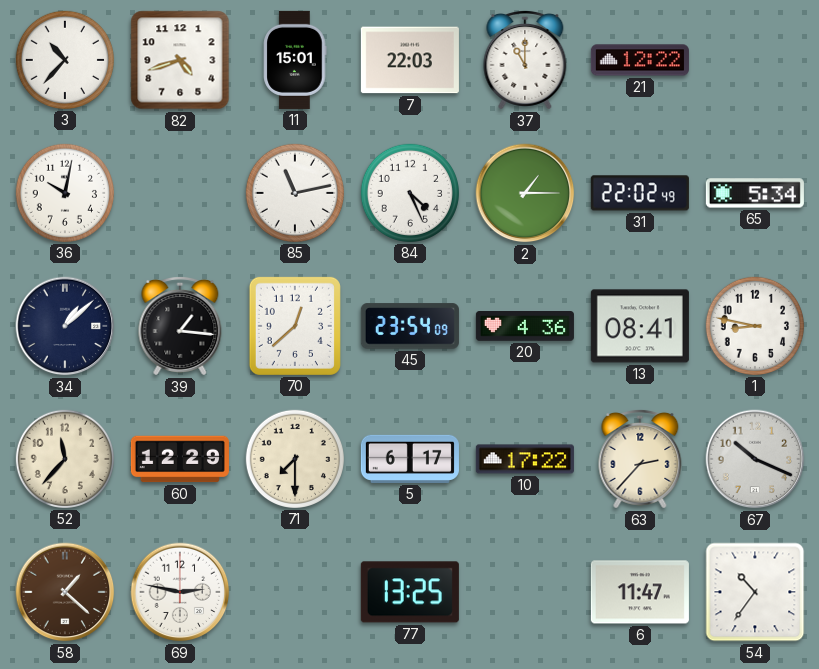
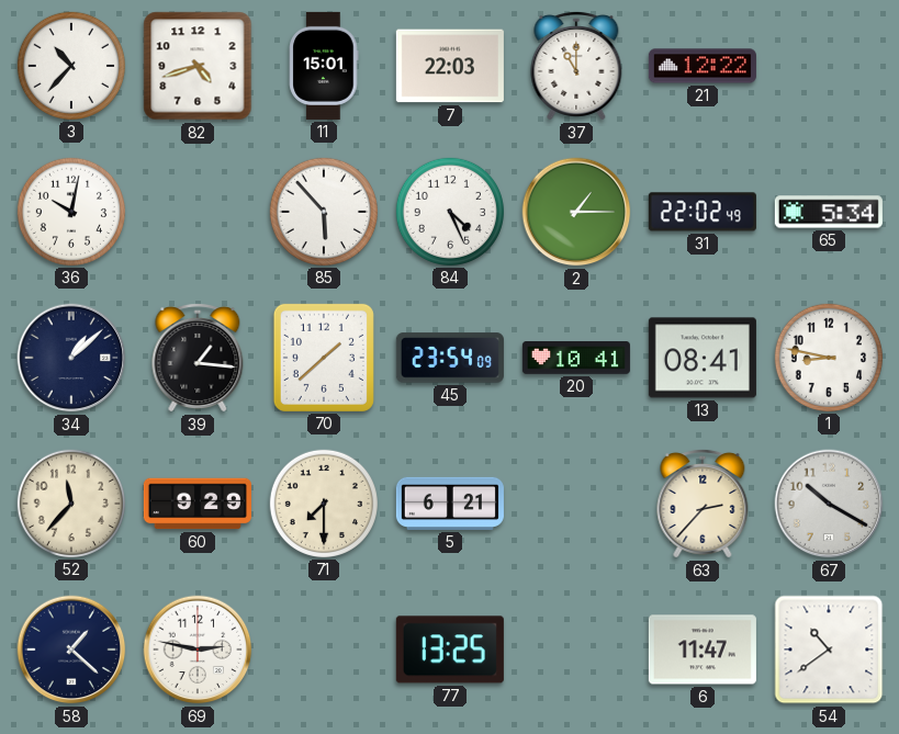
85: 11:13 -> 5:53
70: 12:38 -> 1:38
20: 4:36 -> 10:41
60: 12:29 -> 9:29
5: 6:17 -> 6:21
10: 17:22 -> none
67: 10:19 -> 10:20
58 dial: brown -> navy
54: 10:36 -> 10:39
